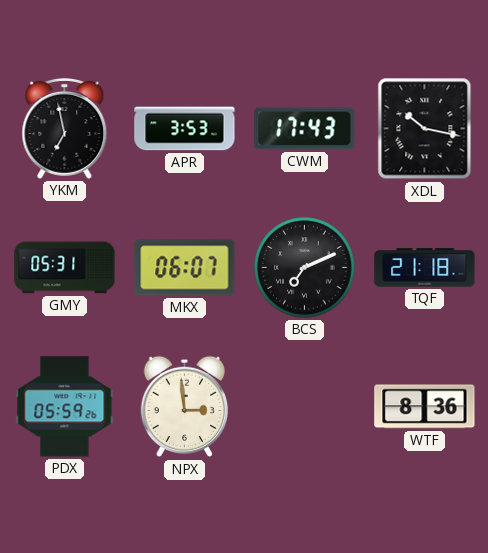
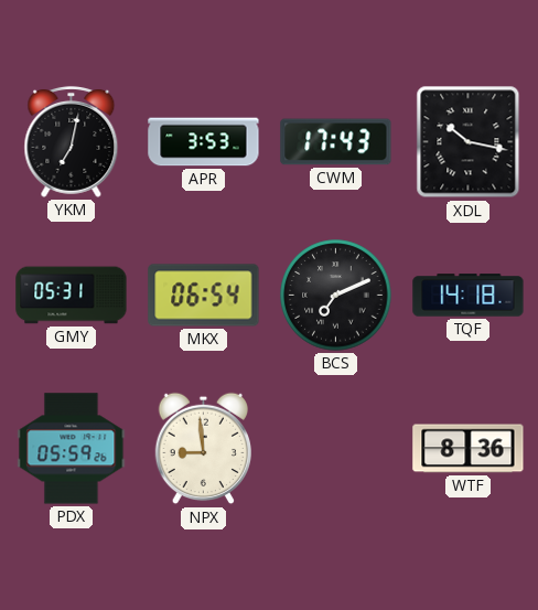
YKM: 6:58 -> 7:02
MKX: 06:07 -> 06:54
TQF: 21:18 -> 14:18
NPX: 2:59 -> 8:59
